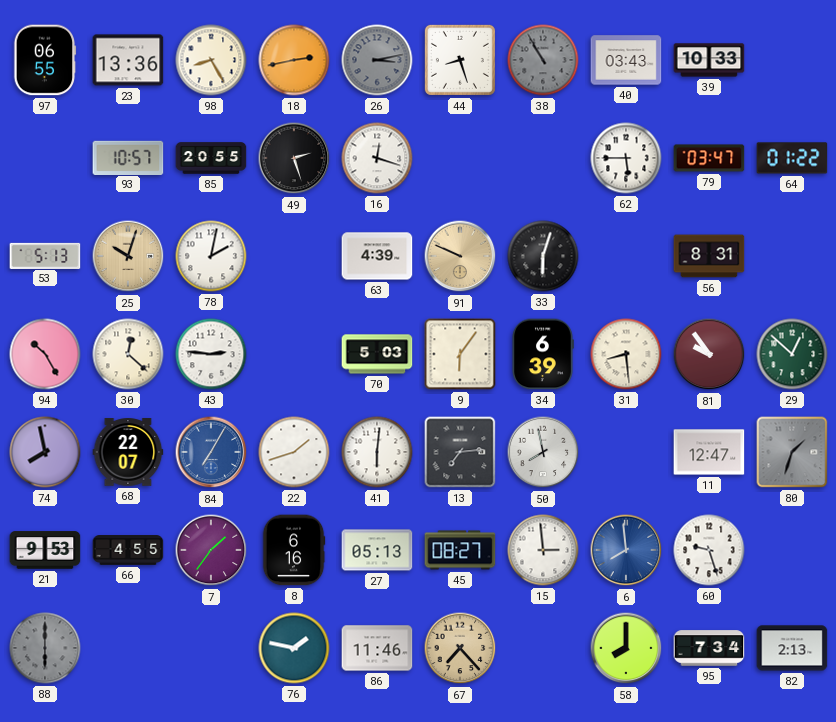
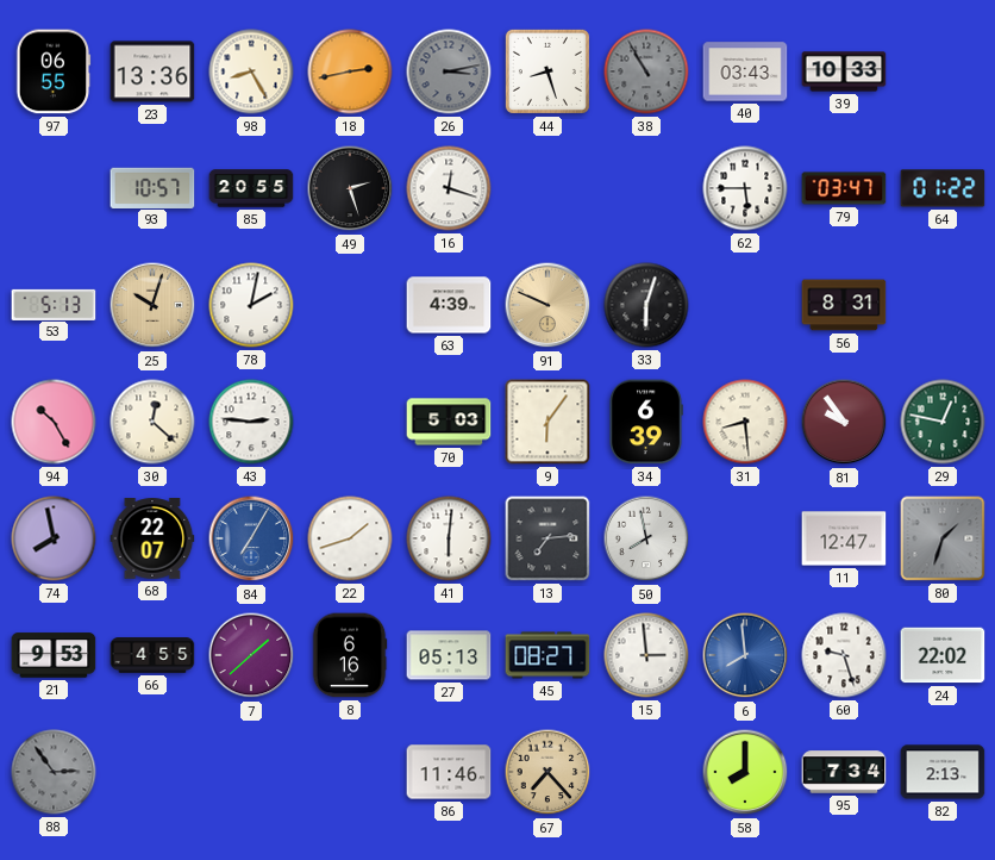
29: 12:52 -> 12:47
7: 1:36 -> 1:38
24: none -> 22:02
88: 6:00 -> 2:54
76: 1:47 -> none
